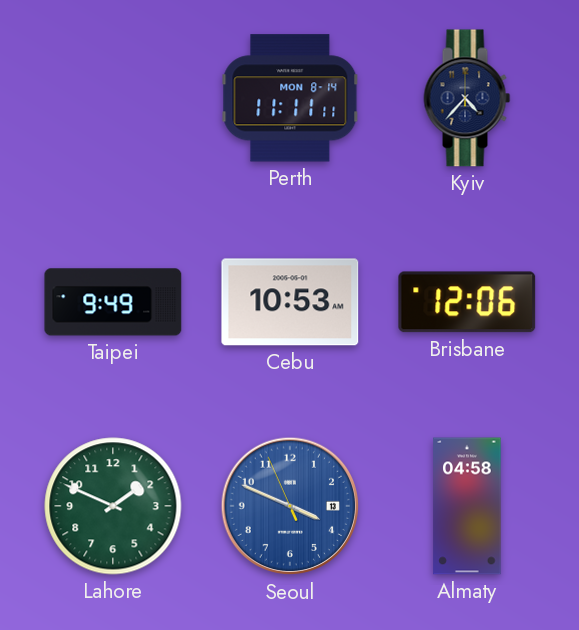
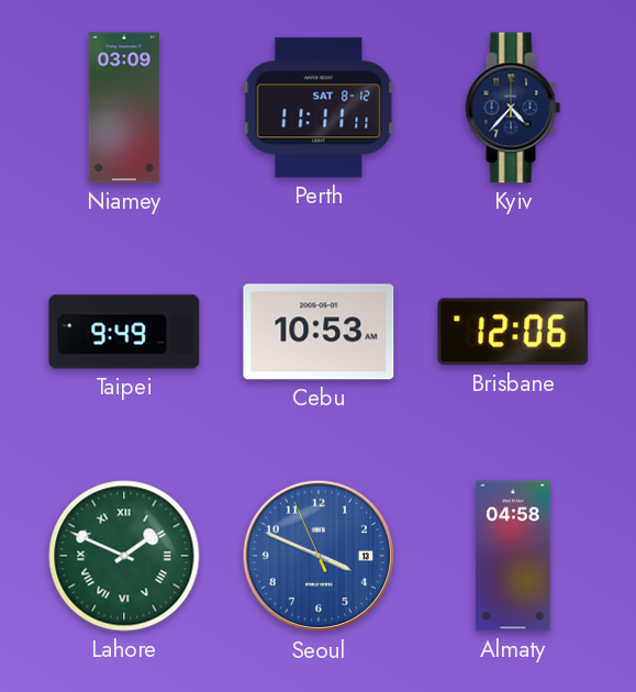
Niamey: none -> 03:09
Perth date: MON 8-14 -> SAT 8-12
Lahore numerals: Arabic -> Roman
